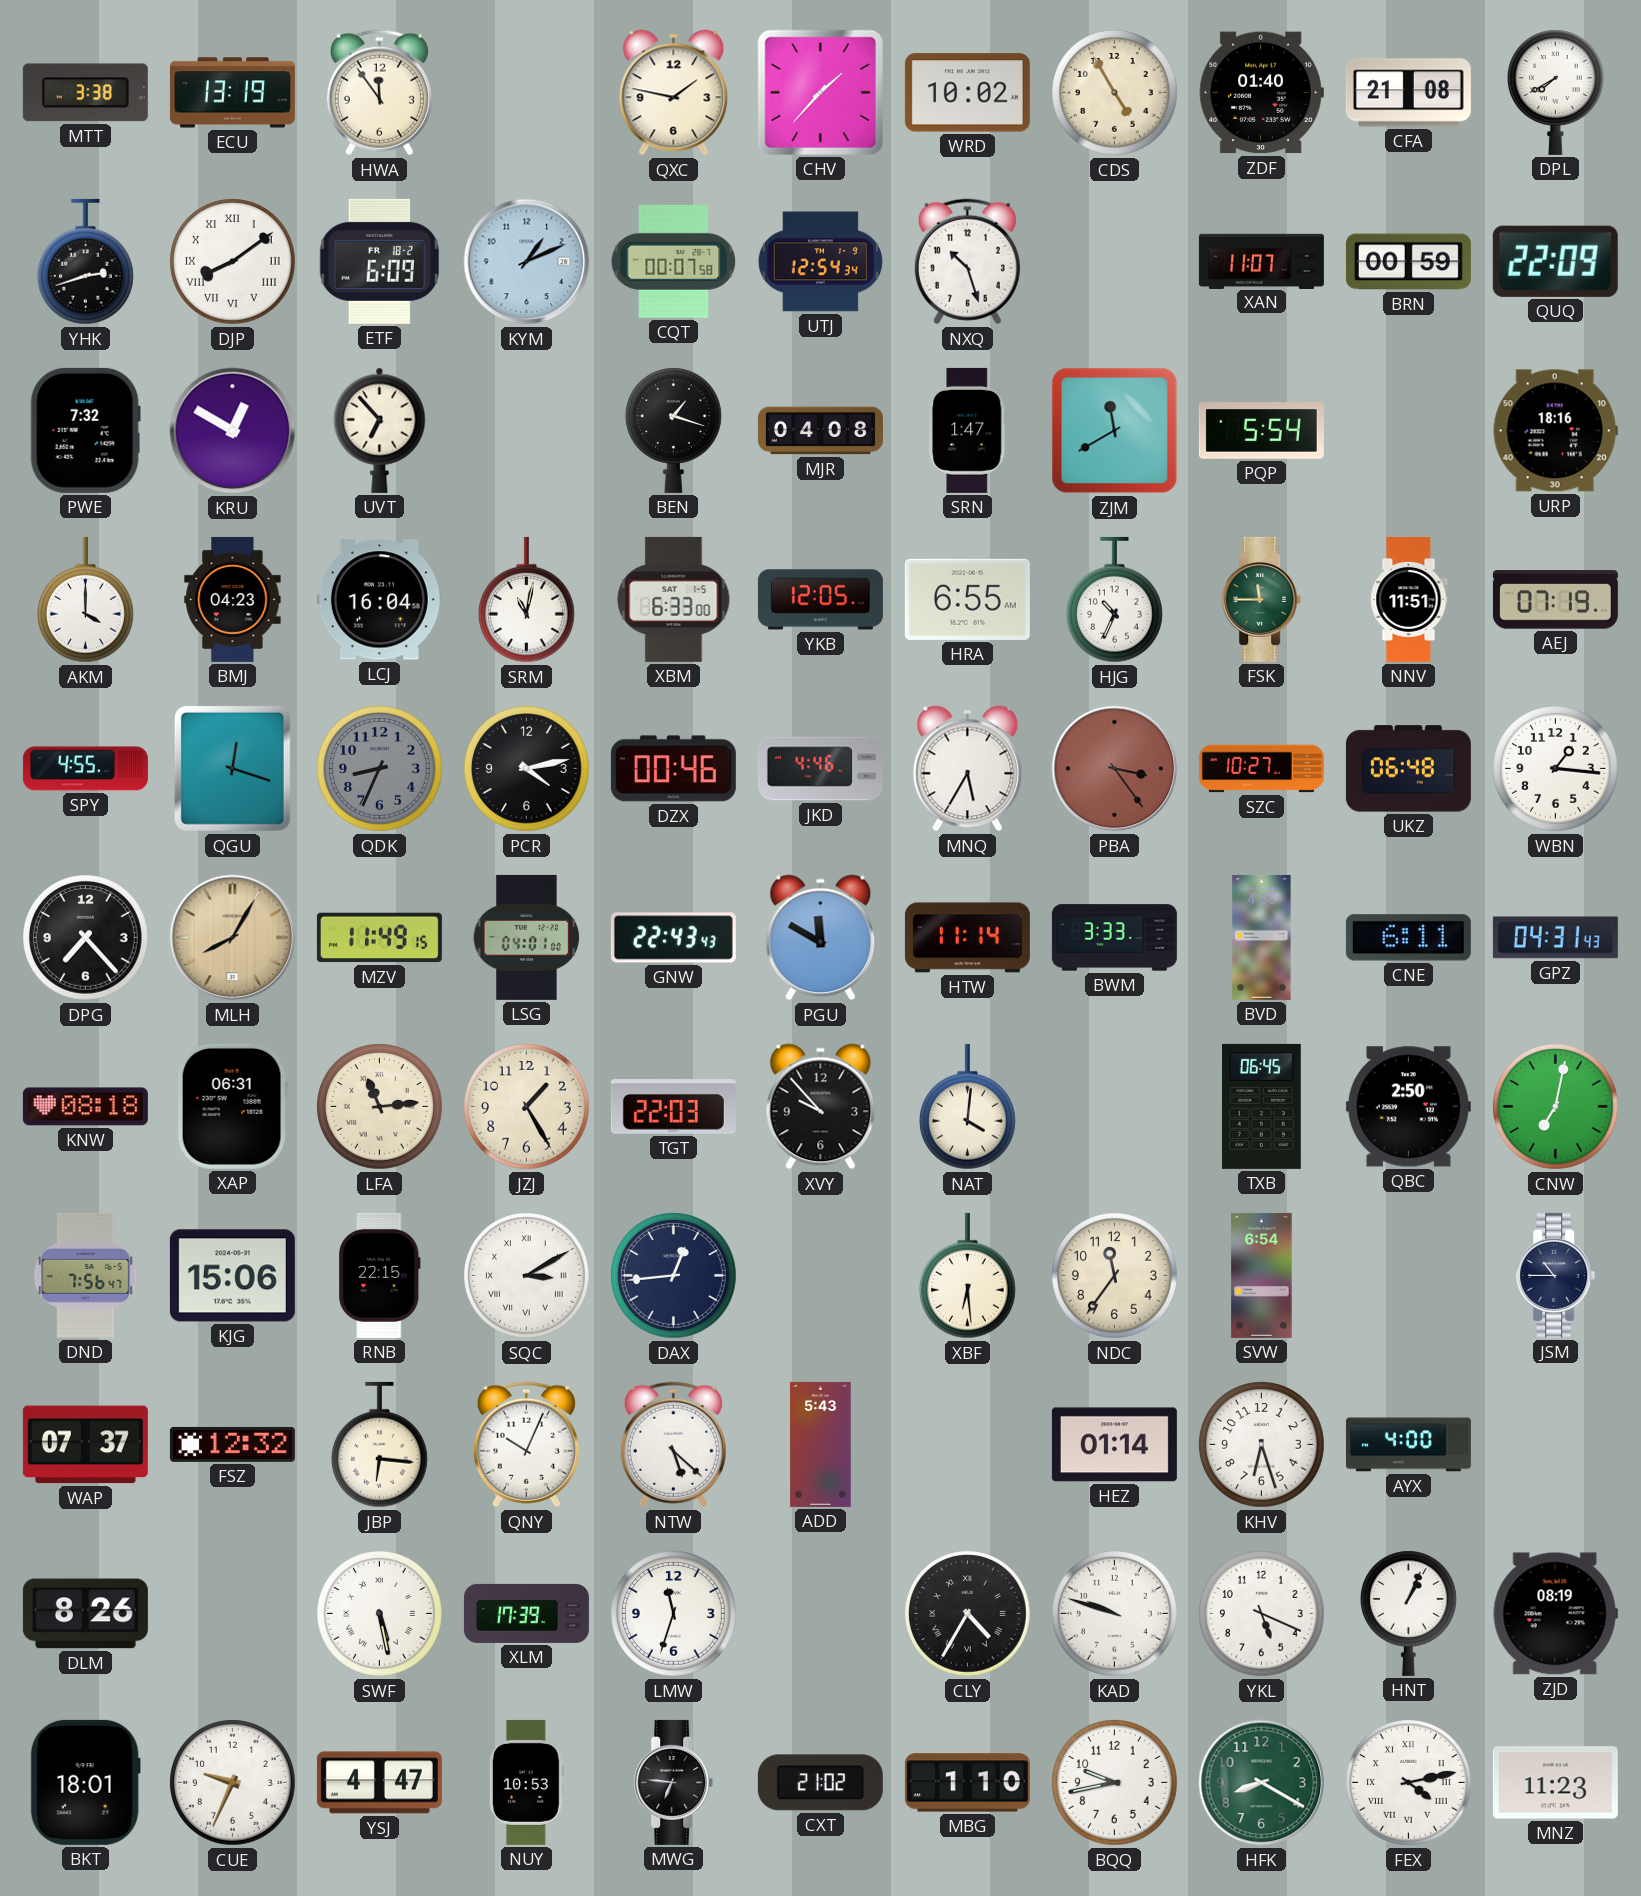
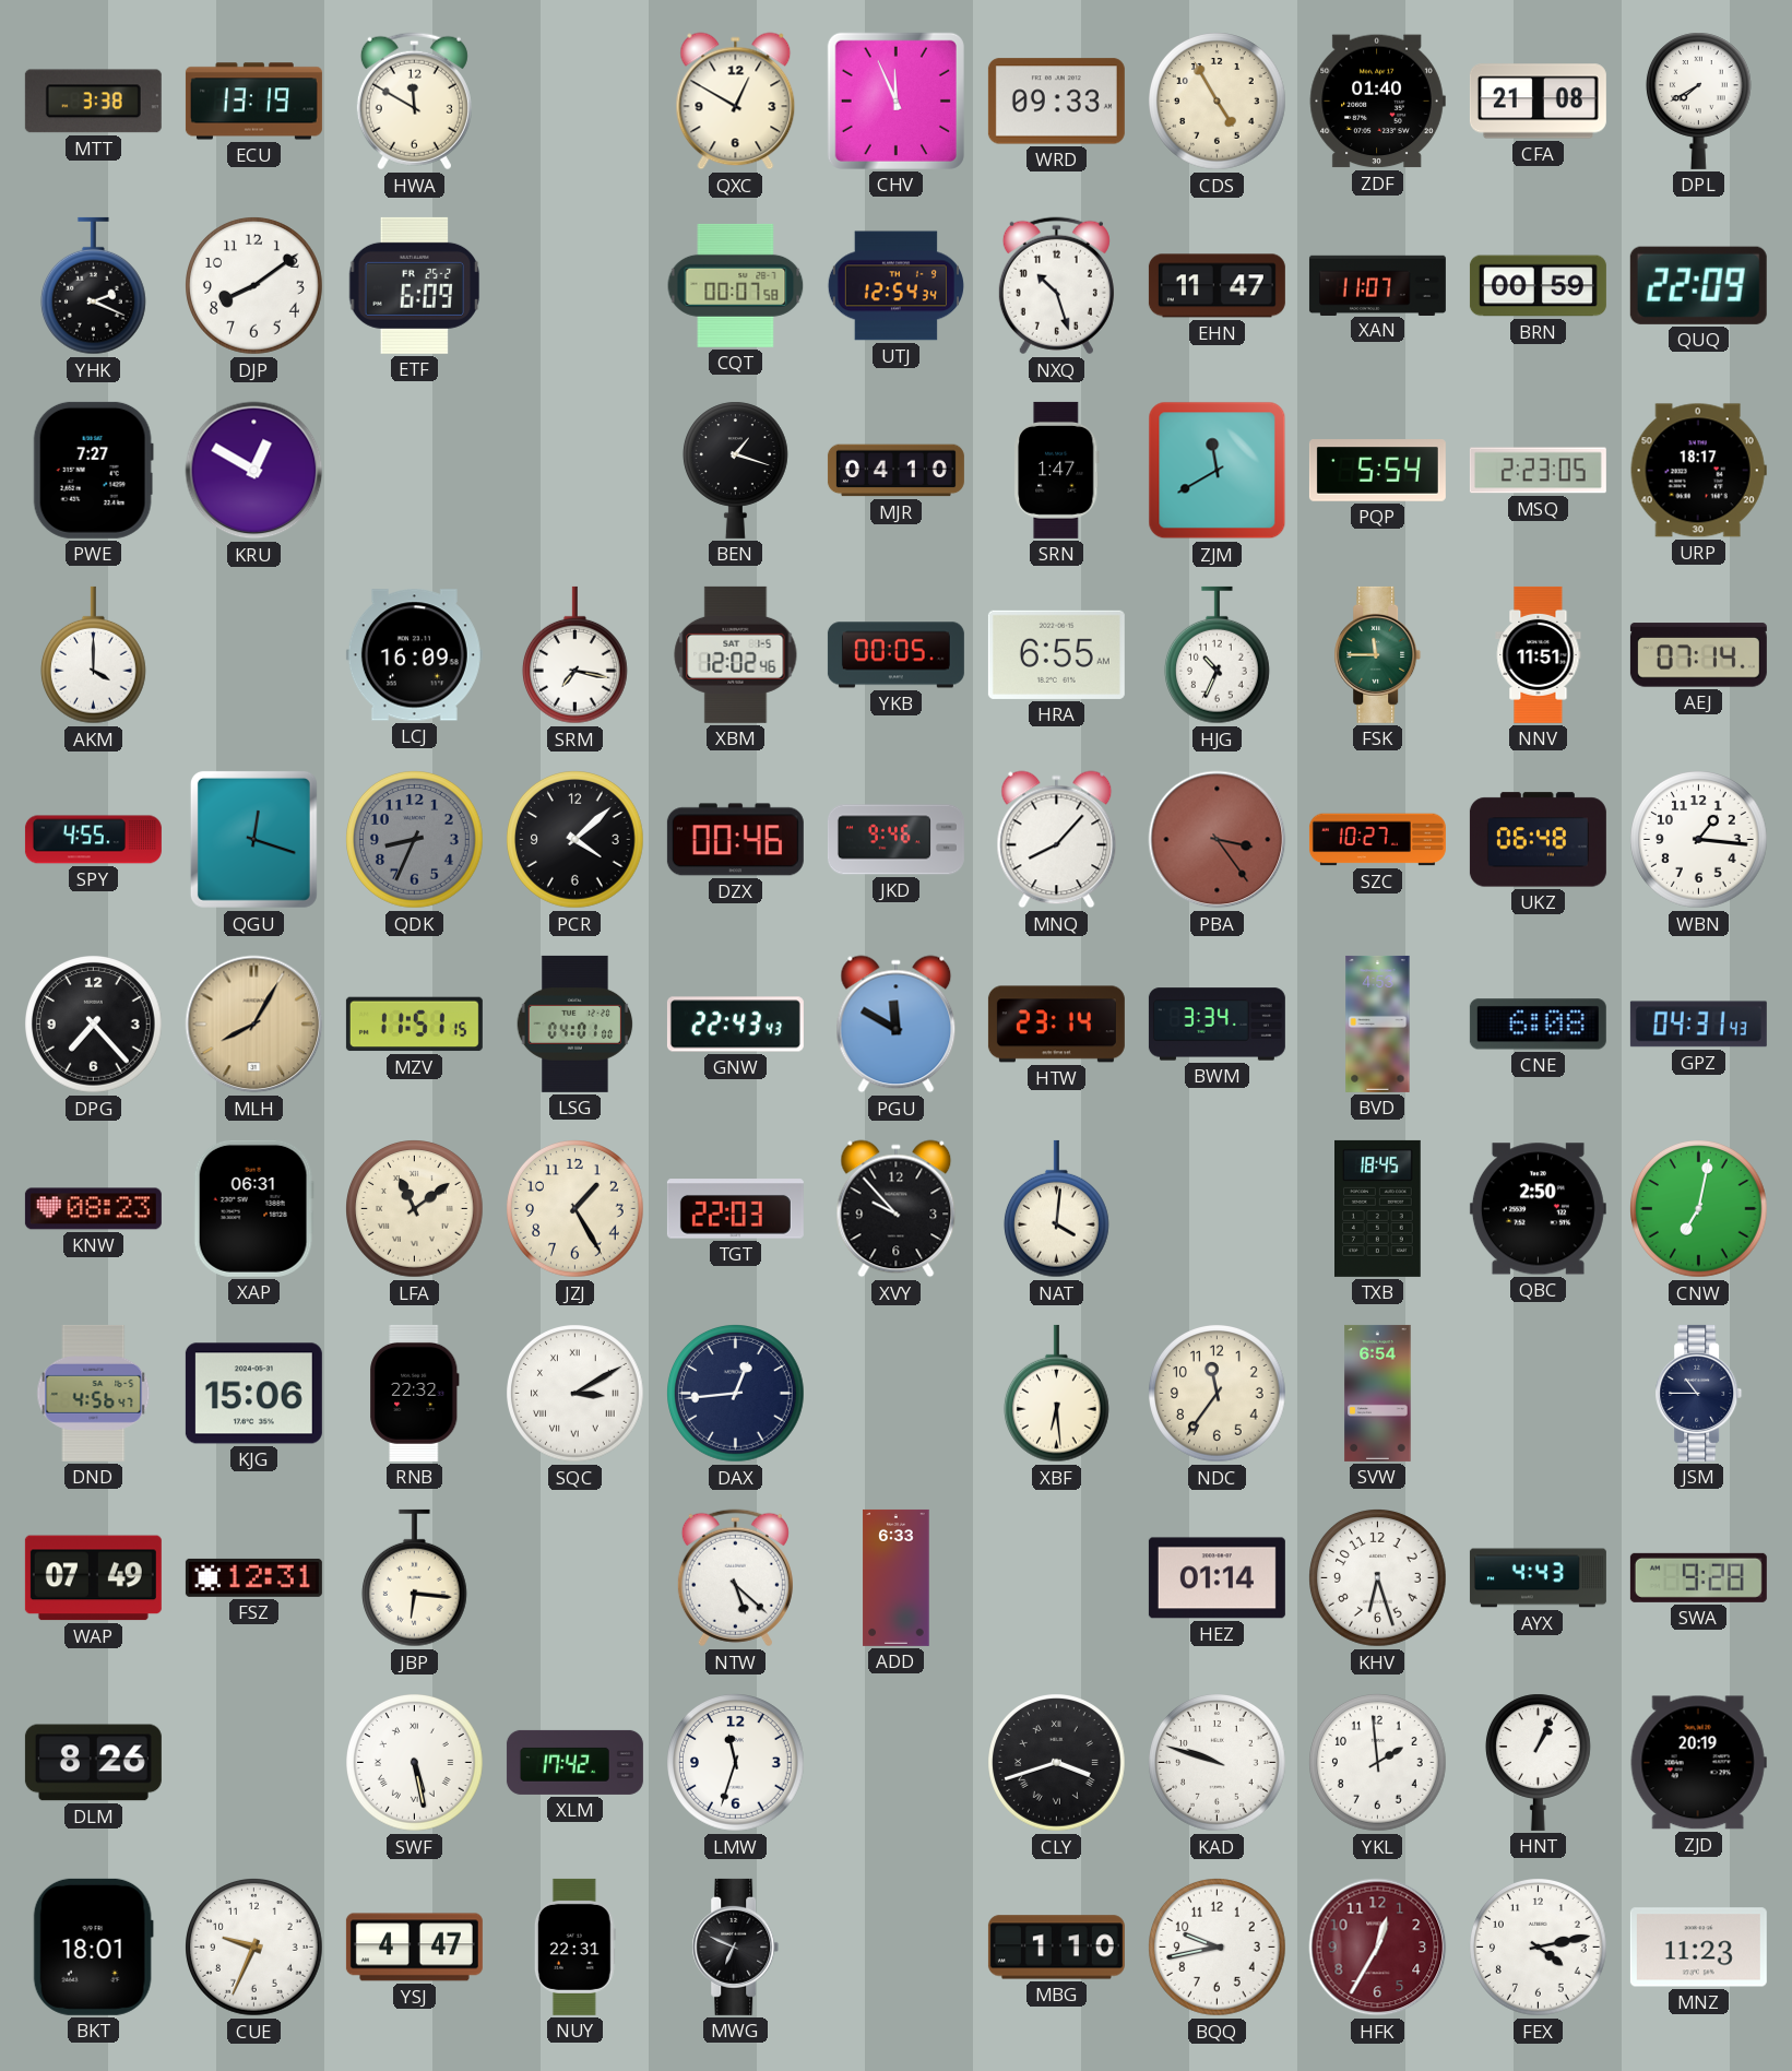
HWA: 11:54 -> 11:50
QXC: 1:47 -> 12:50
CHV: 1:37 -> 11:56
WRD: 10:02 -> 09:33
YHK: 2:42 -> 2:19
DJP numerals: Roman -> Arabic
ETF date: FR 18-2 -> FR 25-2
KYM: 1:11 -> none
EHN: none -> 11:47
PWE: 7:32 -> 7:27
UVT: 6:53 -> none
MJR: 04:08 -> 04:10
MSQ: none -> 2:23
URP: 18:16 -> 18:17
BMJ: 04:23 -> none
LCJ: 16:04 -> 16:09
SRM: 11:02 -> 7:17
XBM: 6:33 -> 12:02
YKB: 12:05 -> 00:05
AEJ: 07:19 -> 07:14
PCR: 4:13 -> 4:08
JKD: 4:46 -> 9:46
MNQ: 5:35 -> 8:07
MZV: 11:49 -> 11:51
HTW: 11:14 -> 23:14
BWM: 3:33 -> 3:34
CNE: 6:11 -> 6:08
KNW: 08:18 -> 08:23
LFA: 11:14 -> 11:09
TXB: 06:45 -> 18:45
DND: 7:56 -> 4:56
RNB: 22:15 -> 22:32
WAP: 07:37 -> 07:49
FSZ: 12:32 -> 12:31
QNY: 10:04 -> none
ADD: 5:43 -> 6:33
AYX: 4:00 -> 4:43
SWA: none -> 9:28
XLM: 17:39 -> 17:42
CLY: 4:35 -> 3:42
YKL: 5:19 -> 1:59
ZJD: 08:19 -> 20:19
NUY: 10:53 -> 22:31
MWG: 6:46 -> 6:49
CXT: 21:02 -> none
HFK: 8:20 -> 12:35
HFK dial: green -> burgundy
FEX numerals: Roman -> Arabic
